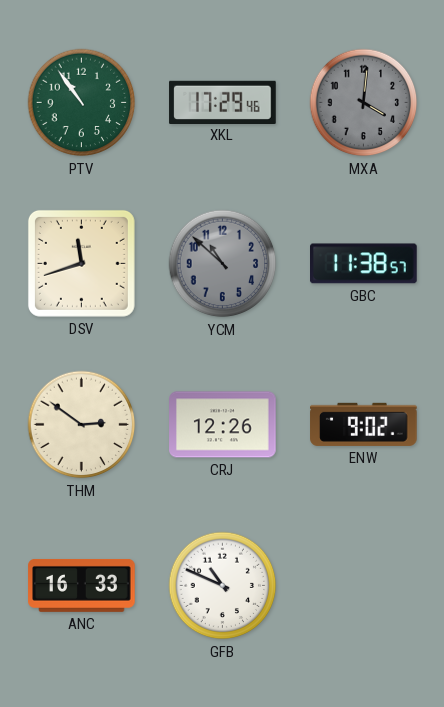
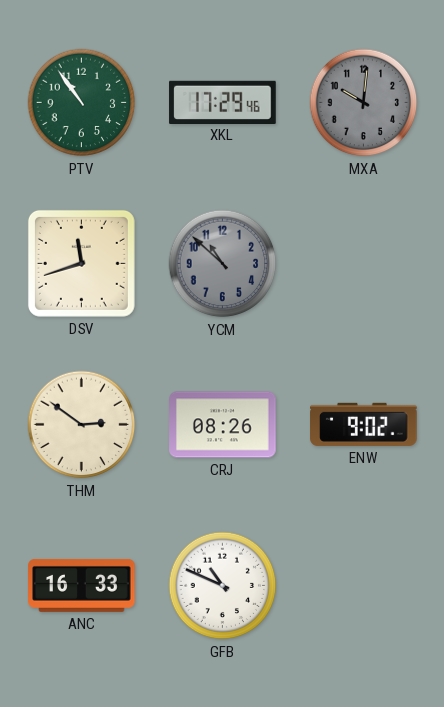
MXA: 4:01 -> 10:01
GBC: 11:38 -> none
CRJ: 12:26 -> 08:26
